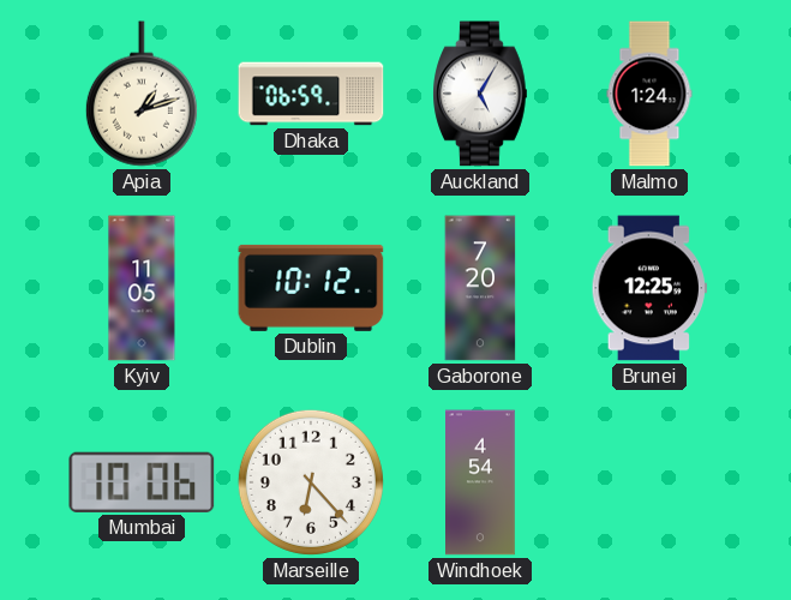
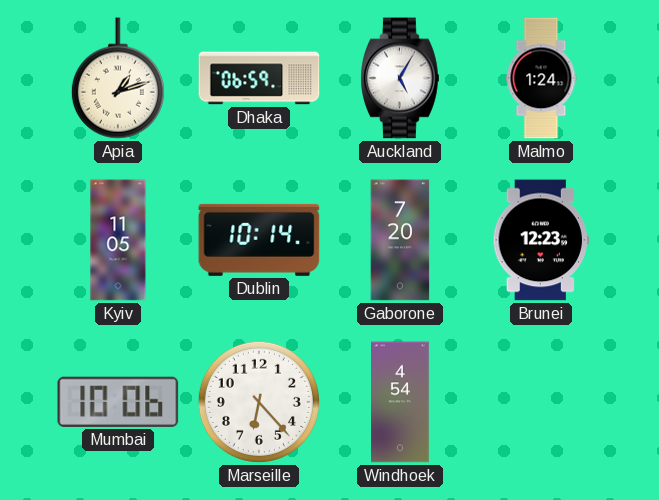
Dublin: 10:12 -> 10:14
Brunei: 12:25 -> 12:23
